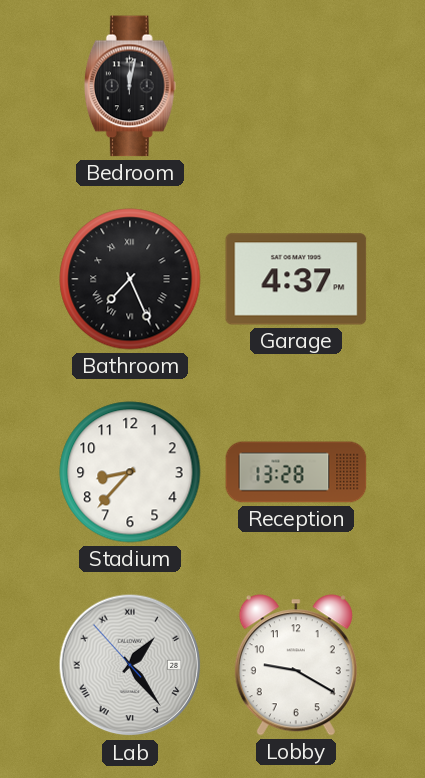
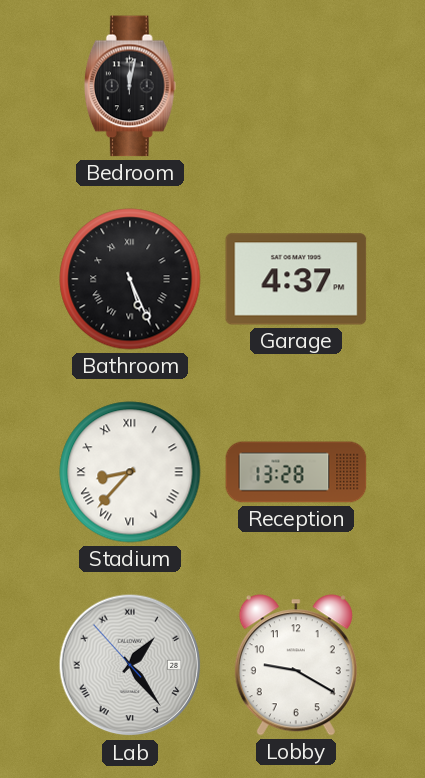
Bathroom: 7:26 -> 5:26
Stadium numerals: Arabic -> Roman
